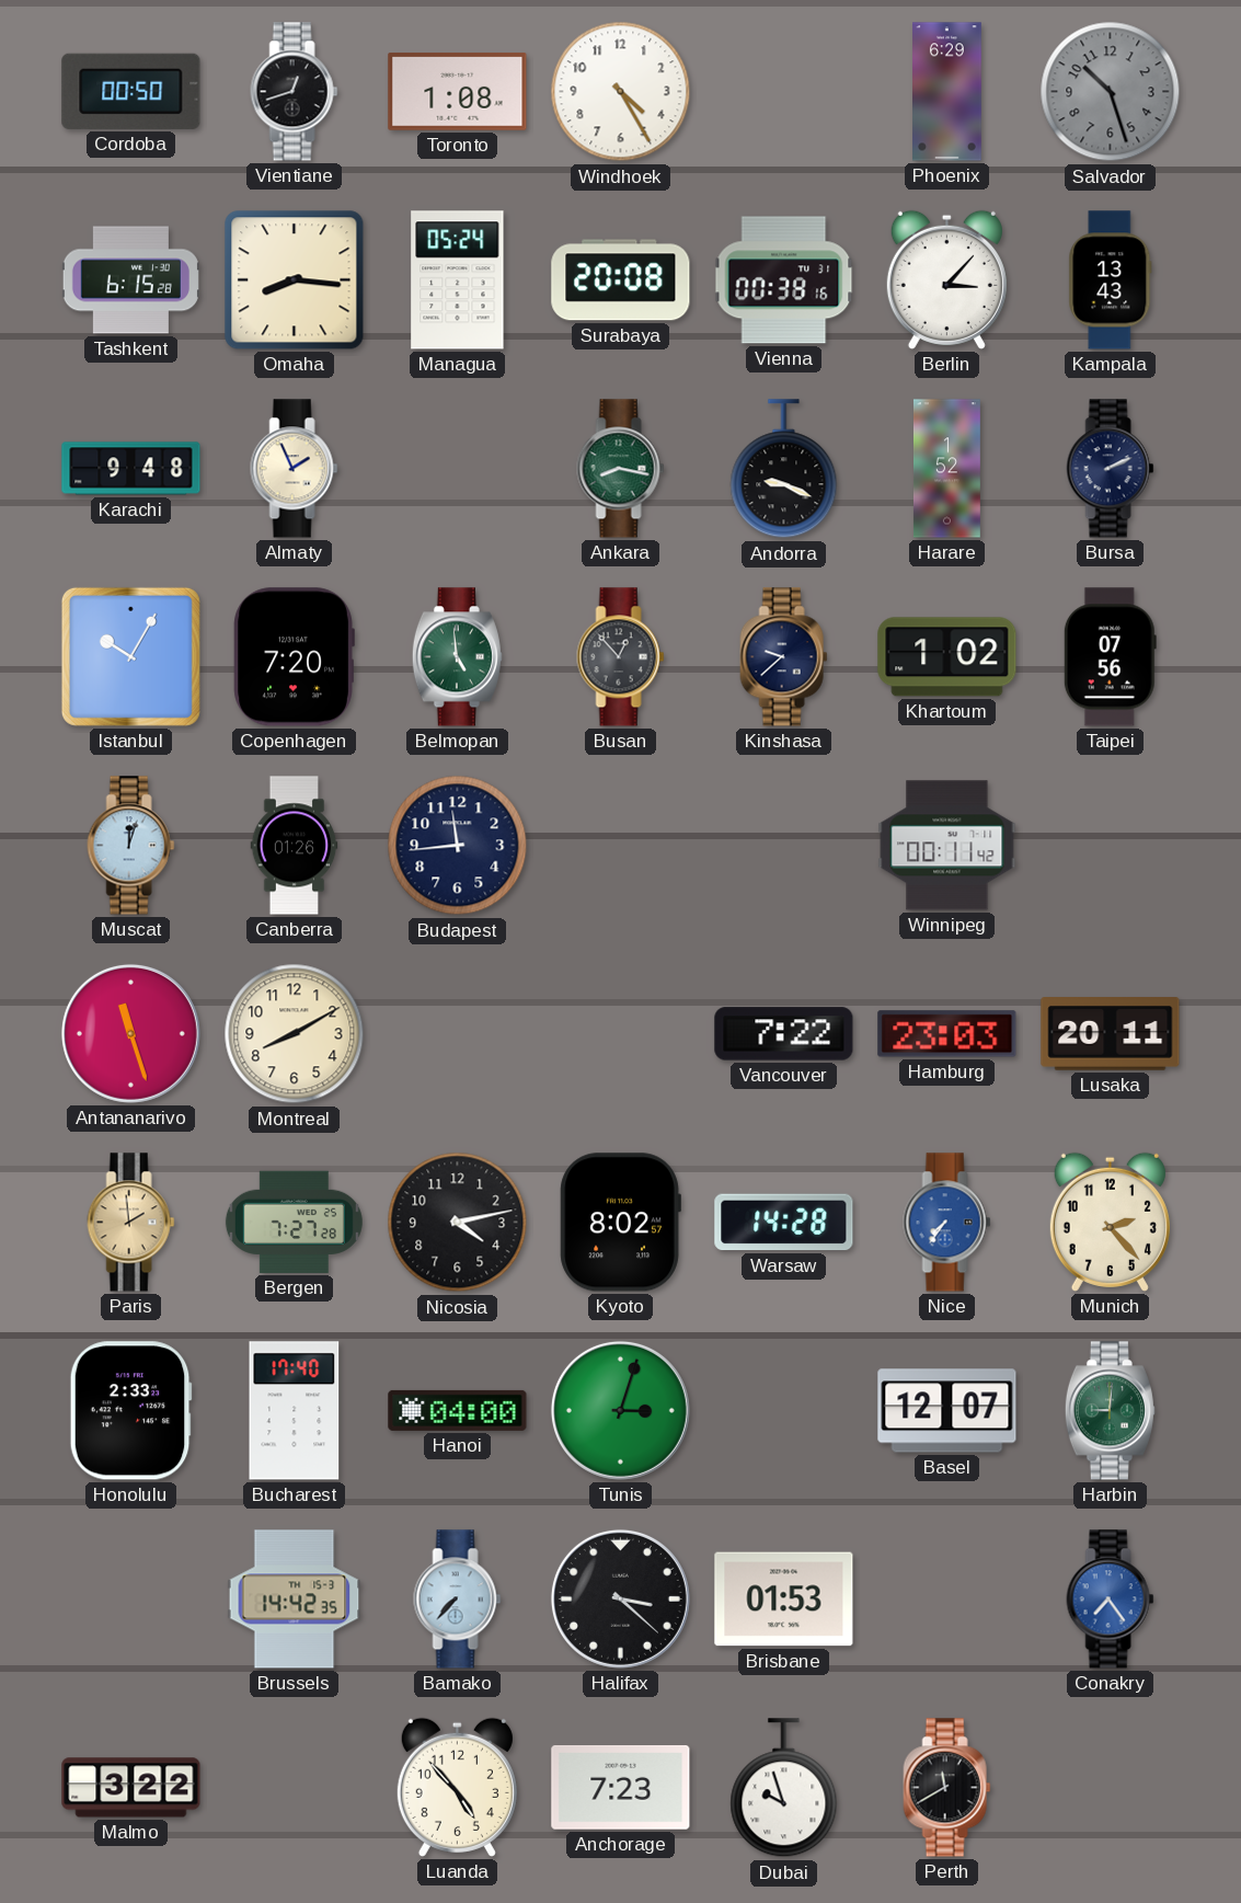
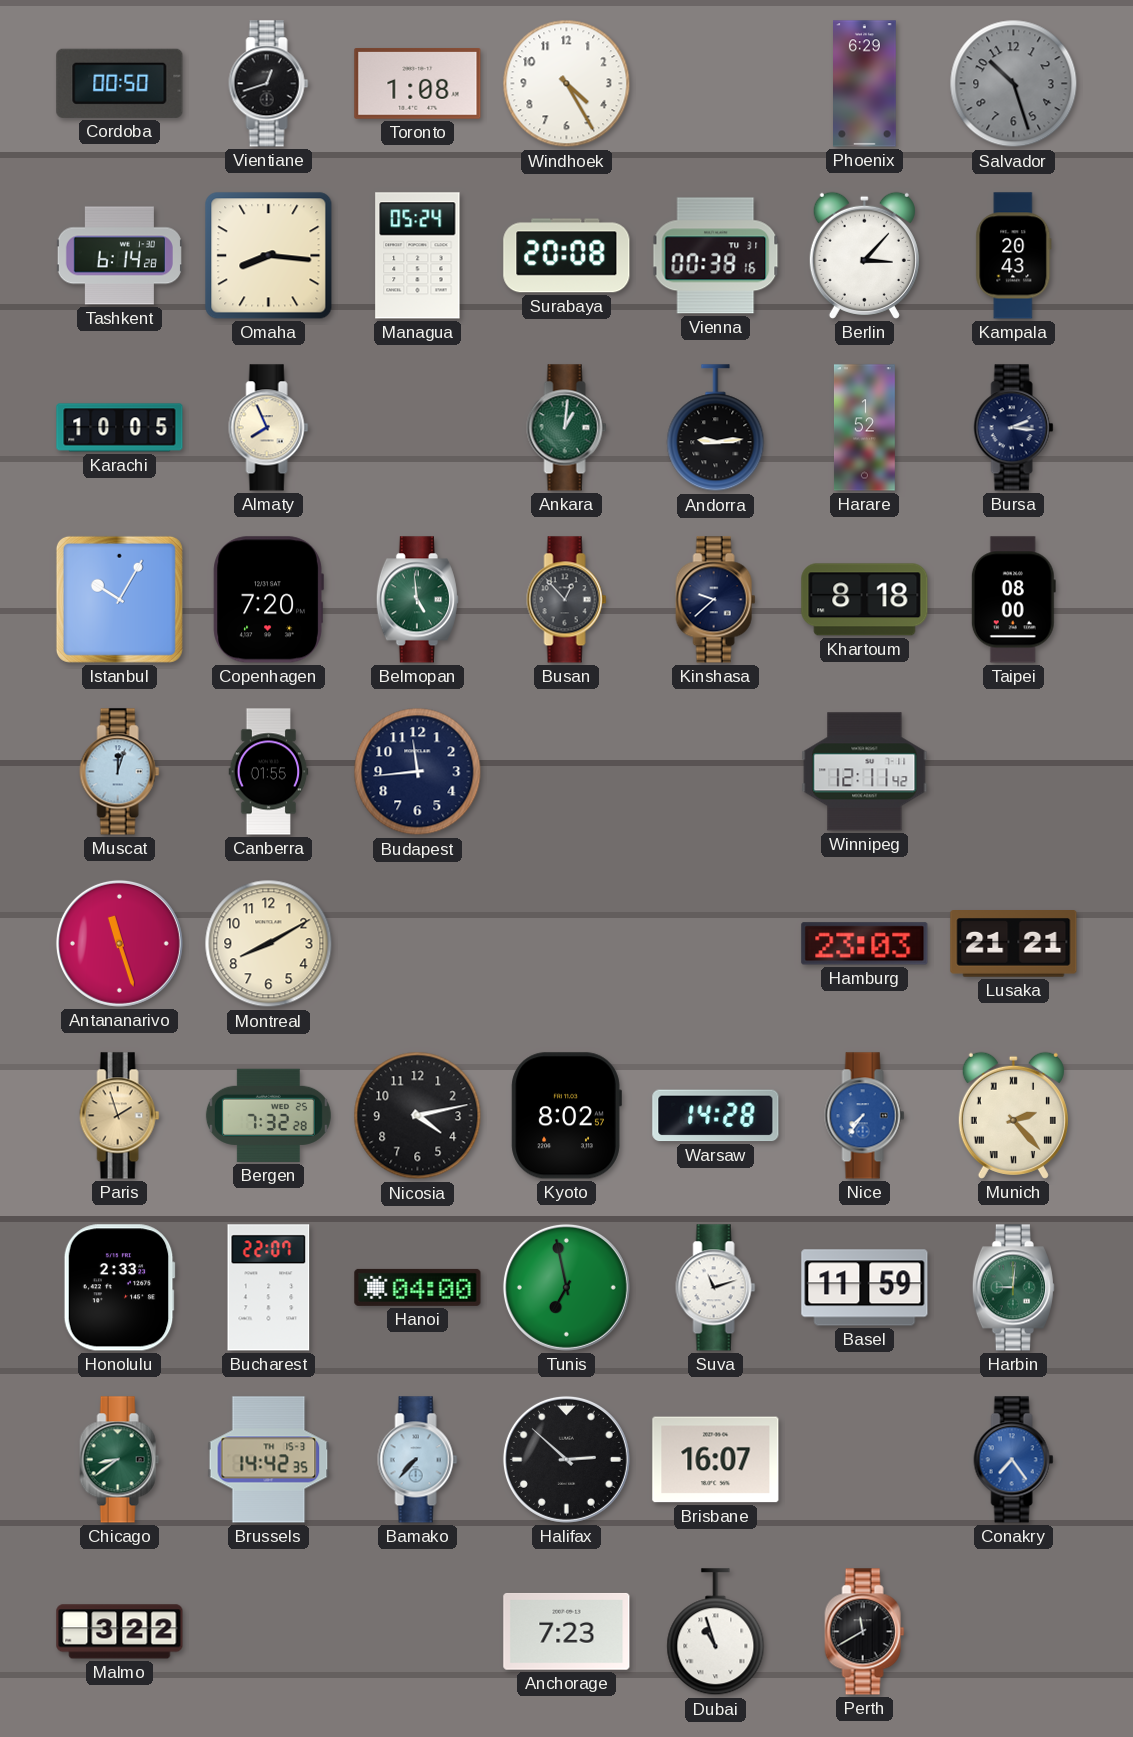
Tashkent: 6:15 -> 6:14
Kampala: 13:43 -> 20:43
Karachi: 9:48 -> 10:05
Almaty: 1:56 -> 7:56
Ankara: 8:17 -> 1:01
Andorra: 9:19 -> 9:14
Bursa: 2:11 -> 2:16
Khartoum: 1:02 -> 8:18
Taipei: 07:56 -> 08:00
Canberra: 01:26 -> 01:55
Winnipeg: 00:11 -> 12:11
Vancouver: 7:22 -> none
Lusaka: 20:11 -> 21:21
Paris: 1:59 -> 1:57
Bergen: 7:27 -> 7:32
Munich numerals: Arabic -> Roman
Bucharest: 17:40 -> 22:07
Tunis: 3:03 -> 6:58
Suva: none -> 11:12
Basel: 12:07 -> 11:59
Chicago: none -> 8:39
Halifax: 3:22 -> 2:52
Brisbane: 01:53 -> 16:07
Luanda: 4:53 -> none
Dubai: 9:57 -> 10:57
